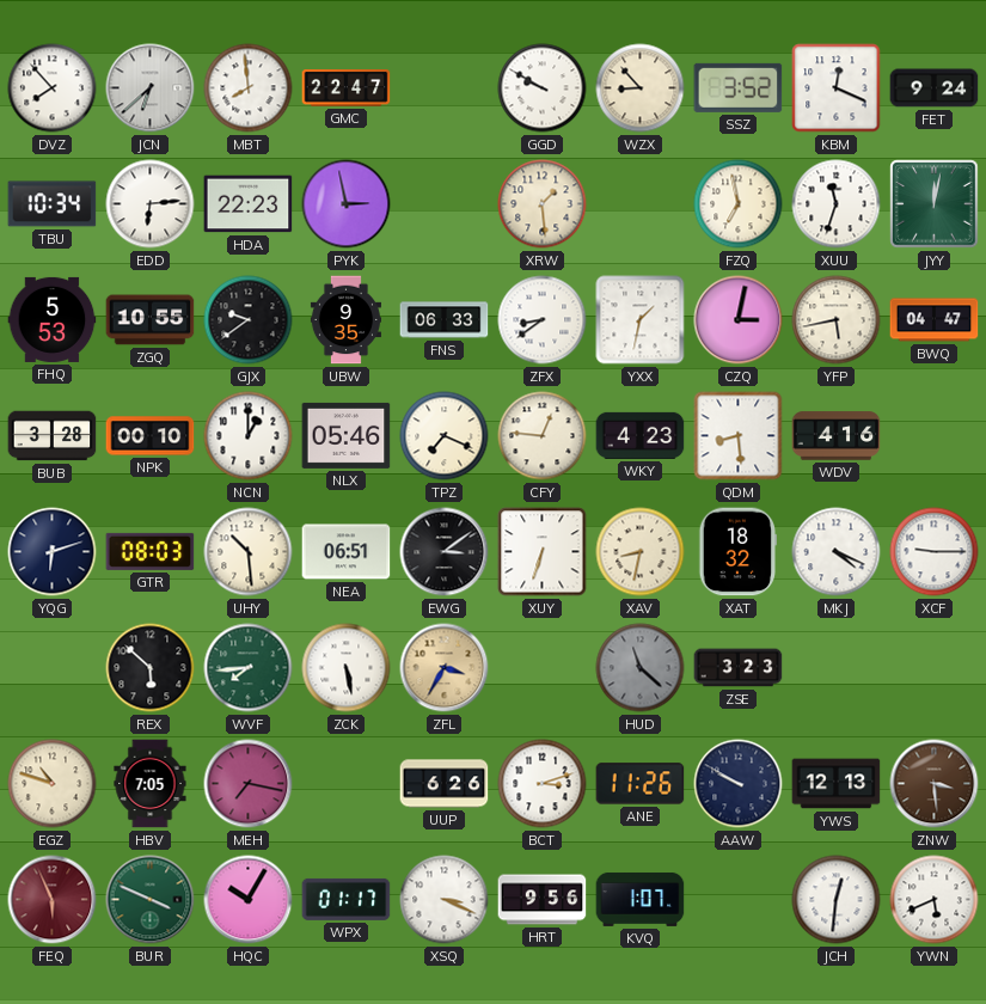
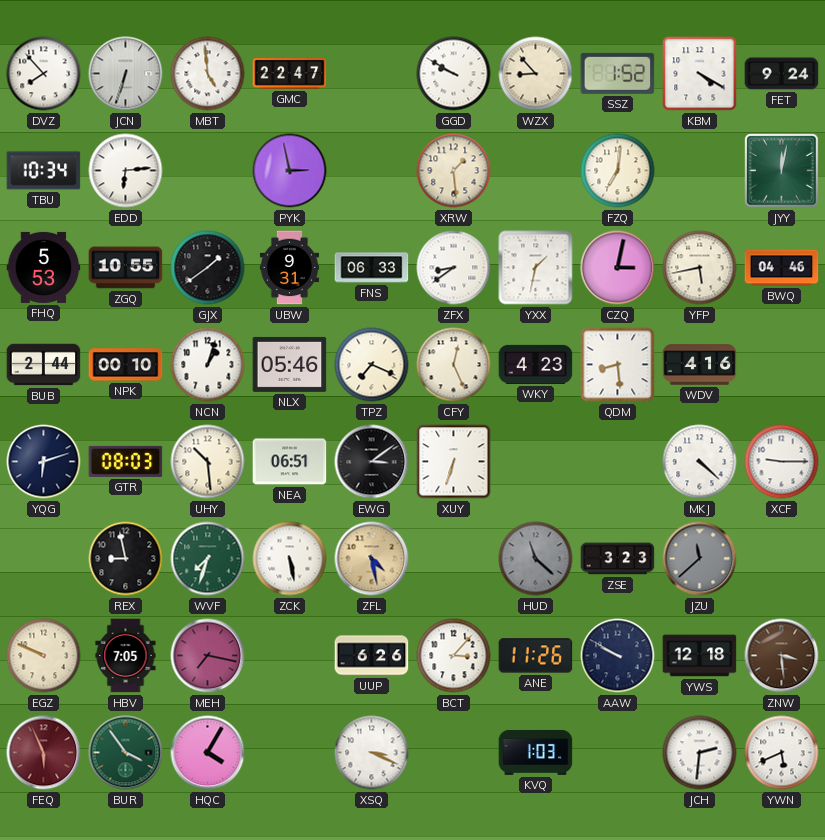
JCN: 6:38 -> 6:33
MBT: 7:59 -> 4:59
SSZ: 3:52 -> 1:52
KBM: 12:19 -> 4:20
HDA: 22:23 -> none
FZQ: 6:58 -> 7:01
XUU: 11:33 -> none
GJX: 9:39 -> 1:39
UBW: 9:35 -> 9:31
BWQ: 04:47 -> 04:46
BUB: 3:28 -> 2:44
NCN: 1:00 -> 1:03
CFY: 12:46 -> 12:26
XAV: 8:32 -> none
XAT: 18:32 -> none
MKJ: 4:19 -> 4:22
REX: 5:52 -> 8:58
WVF: 7:44 -> 7:33
ZFL: 3:35 -> 4:28
JZU: none -> 11:38
EGZ: 10:48 -> 9:49
BCT: 3:12 -> 3:07
YWS: 12:13 -> 12:18
BUR: 3:49 -> 3:54
HQC: 10:05 -> 4:05
WPX: 01:17 -> none
HRT: 9:56 -> none
KVQ: 1:07 -> 1:03
JCH: 12:31 -> 2:31
